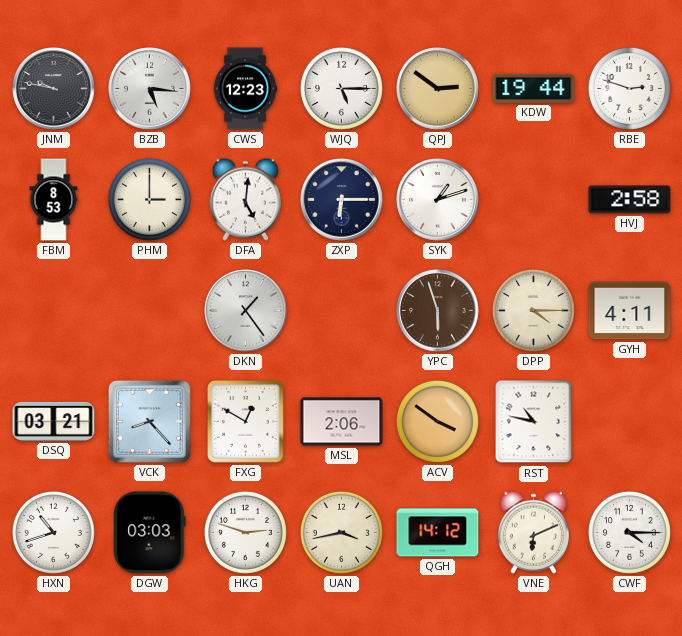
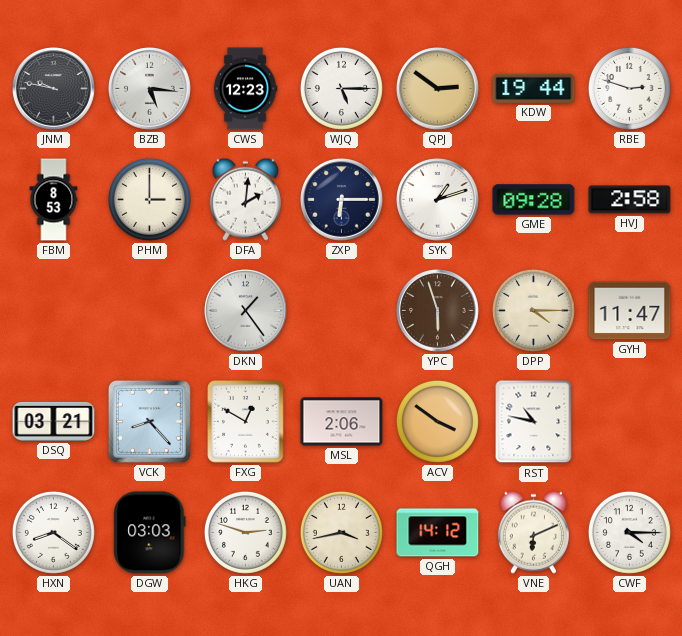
DFA: 5:01 -> 2:01
GME: none -> 09:28
GYH: 4:11 -> 11:47
HXN: 10:42 -> 8:21
